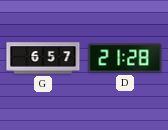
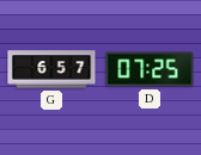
D: 21:28 -> 07:25
